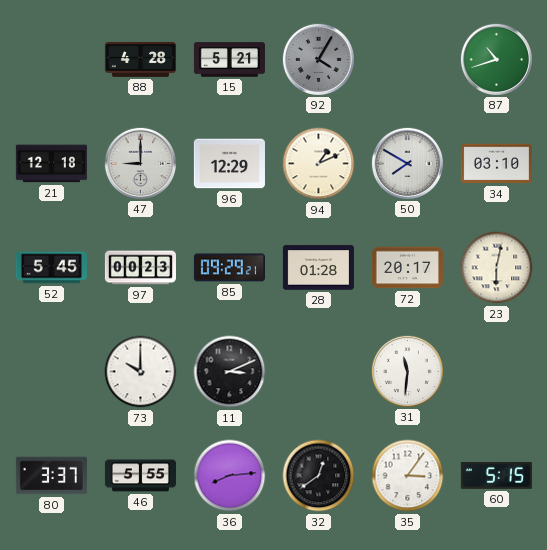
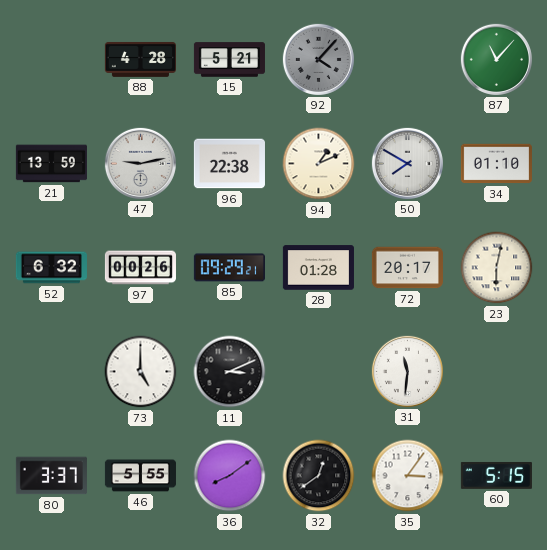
92: 4:05 -> 4:07
87: 10:42 -> 11:07
21: 12:18 -> 13:59
47: 9:00 -> 9:13
96: 12:29 -> 22:38
34: 03:10 -> 01:10
52: 5:45 -> 6:32
97: 00:23 -> 00:26
73: 10:00 -> 5:00
36: 8:14 -> 8:09
